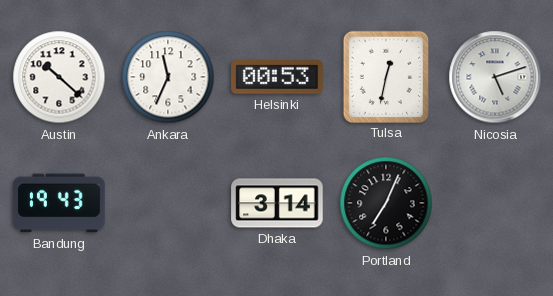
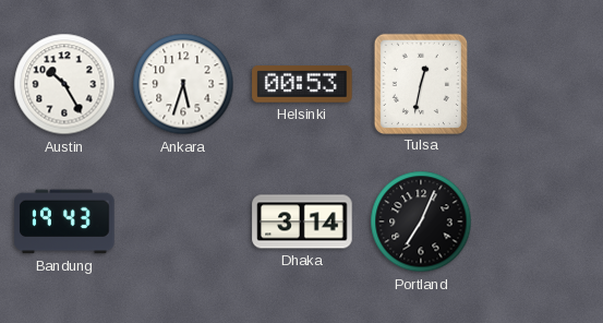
Austin: 10:22 -> 10:25
Ankara: 11:34 -> 5:33
Nicosia: 5:12 -> none
